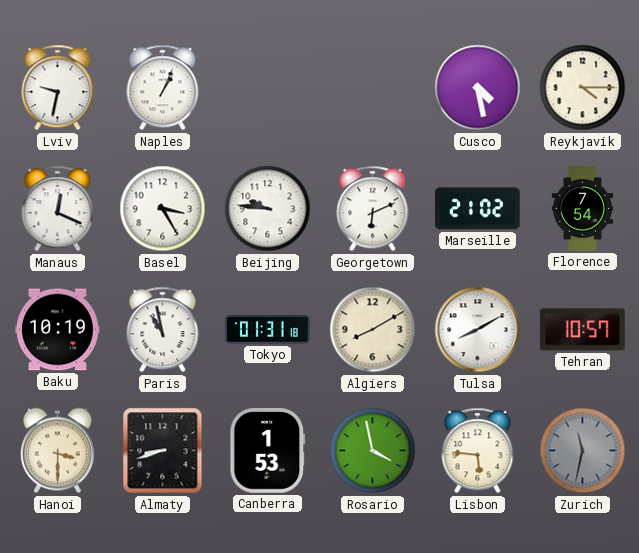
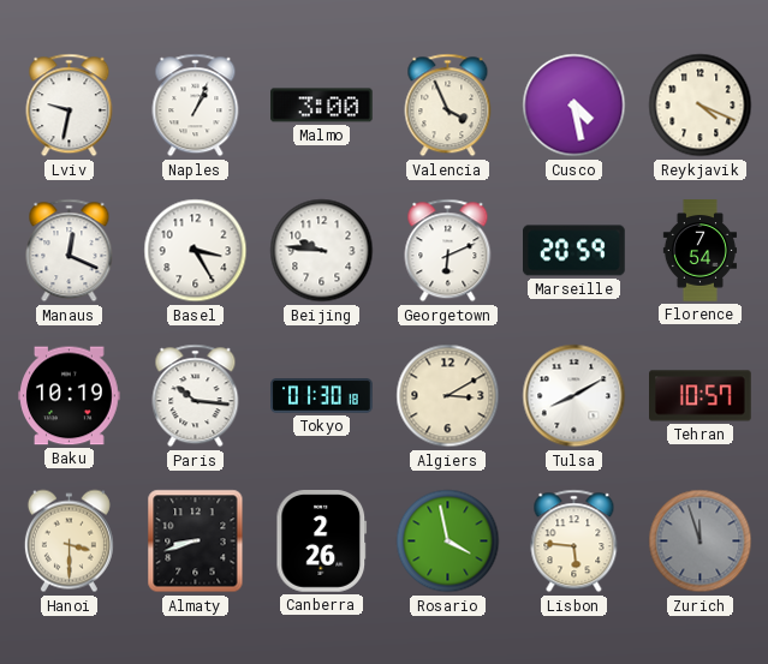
Malmo: none -> 3:00
Valencia: none -> 3:56
Reykjavik: 4:15 -> 4:19
Marseille: 21:02 -> 20:59
Paris: 10:58 -> 10:16
Tokyo: 01:31 -> 01:30
Algiers: 8:10 -> 3:10
Canberra: 1:53 -> 2:26
Zurich: 11:32 -> 11:57
